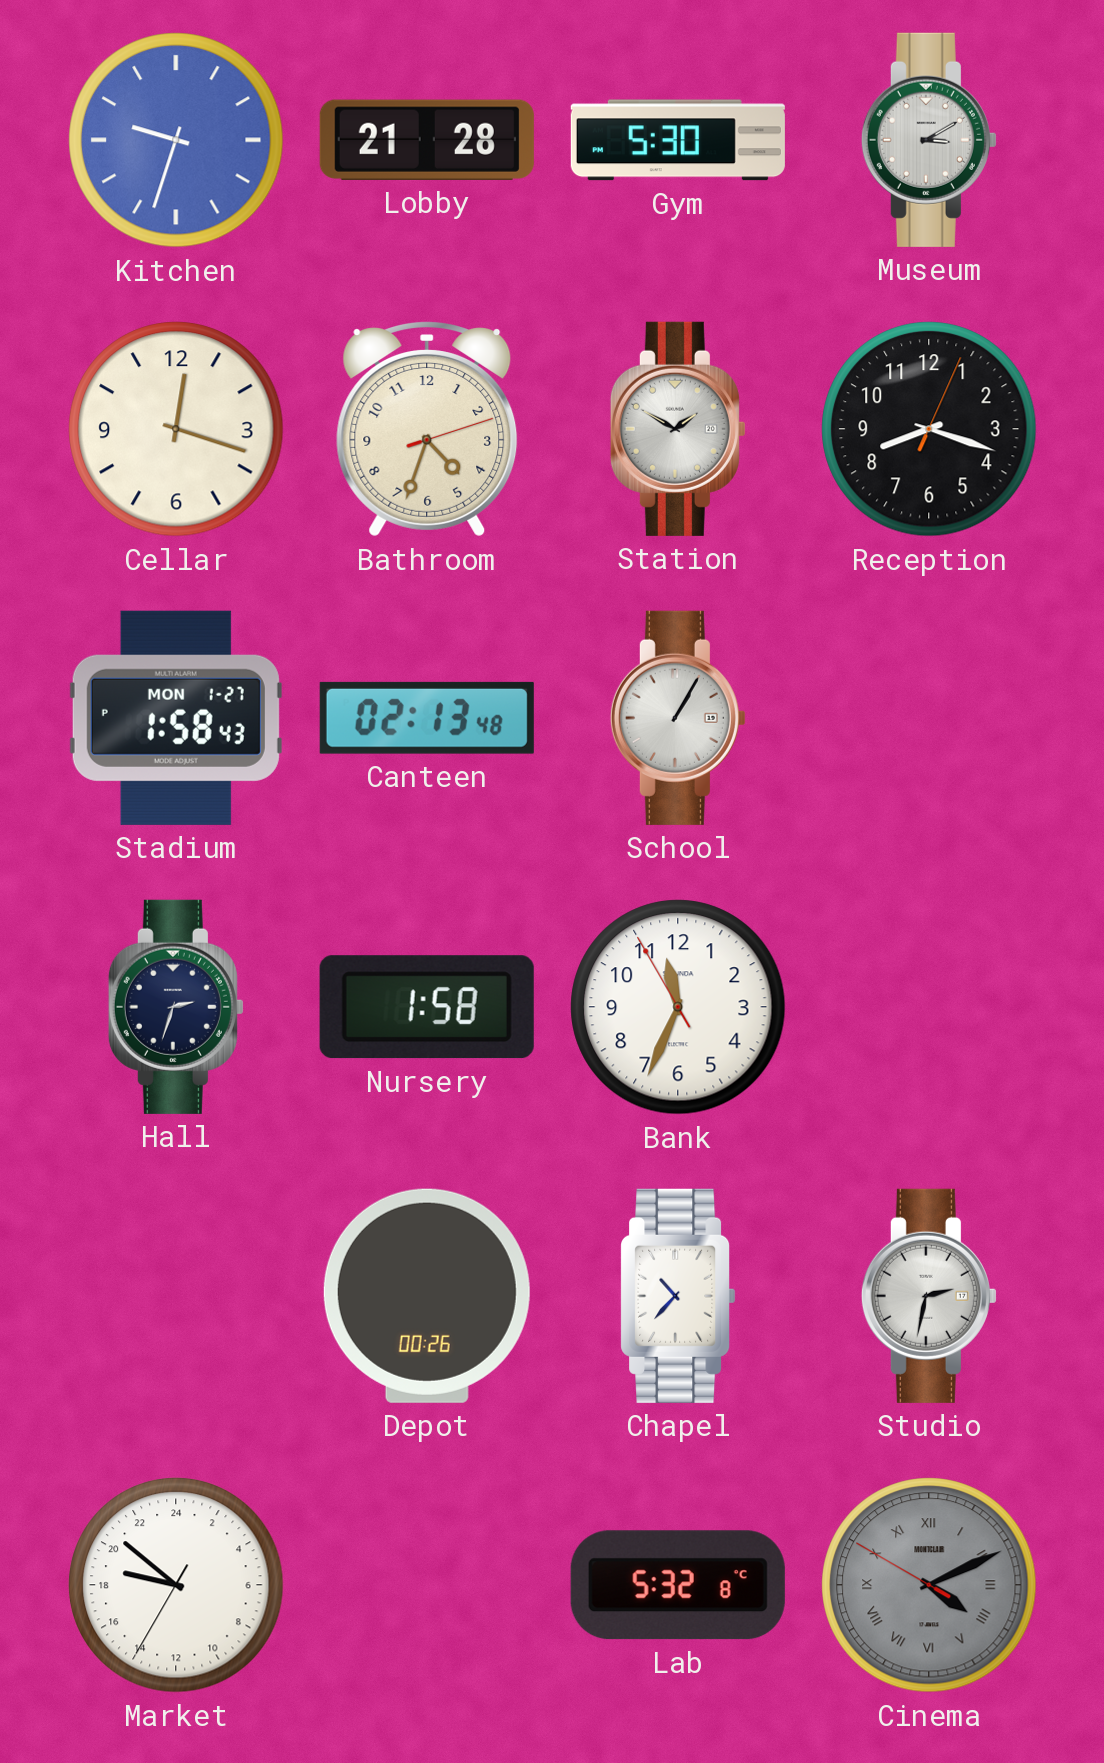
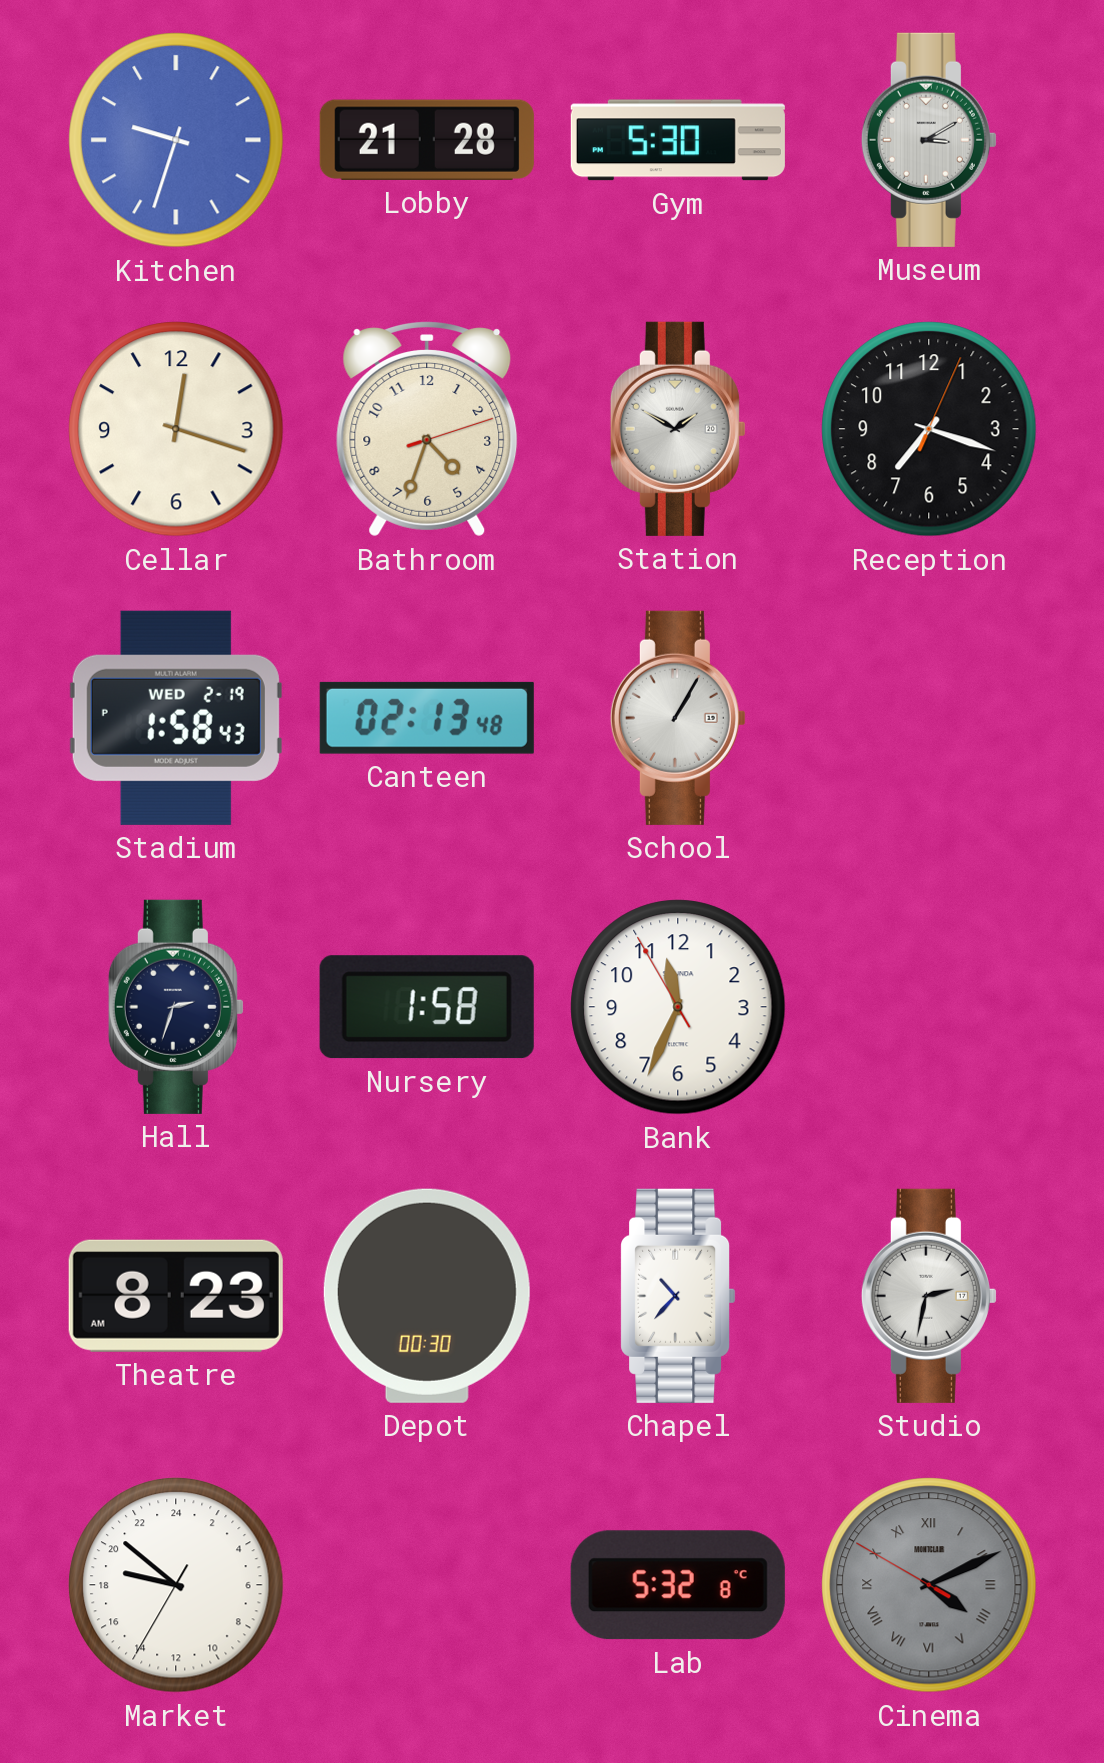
Reception: 8:18 -> 7:18
Stadium date: MON 1-27 -> WED 2-19
Theatre: none -> 8:23
Depot: 00:26 -> 00:30
